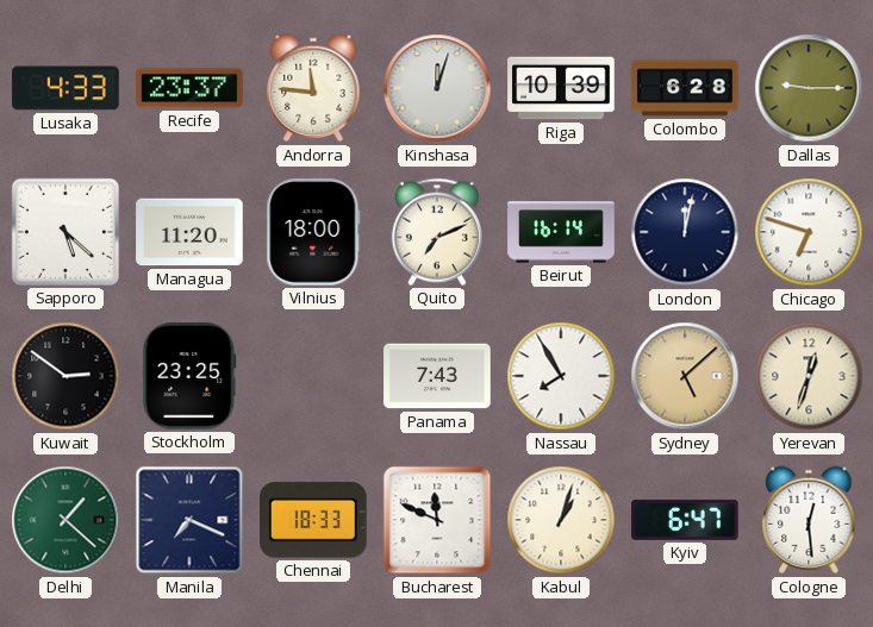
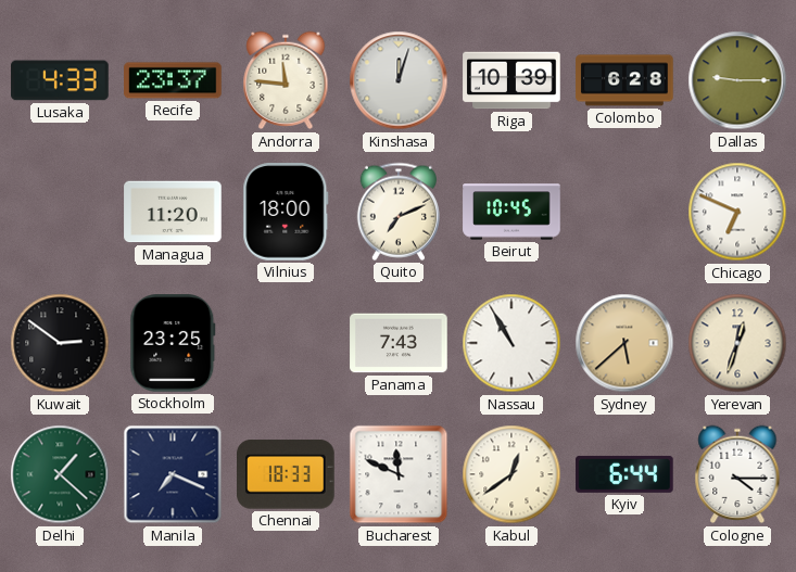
Sapporo: 5:22 -> none
Beirut: 16:14 -> 10:45
London: 12:02 -> none
Chicago: 6:48 -> 6:49
Nassau: 7:55 -> 10:55
Sydney: 5:08 -> 5:38
Kabul: 1:03 -> 12:39
Kyiv: 6:47 -> 6:44
Cologne: 12:29 -> 4:15
